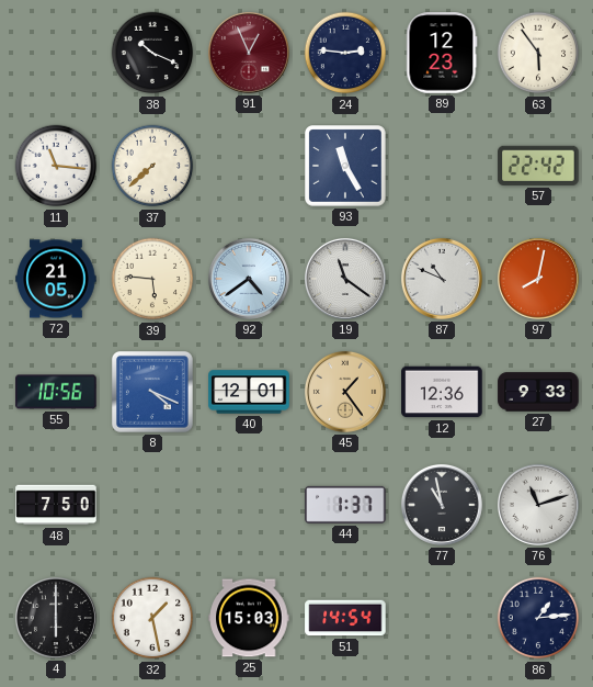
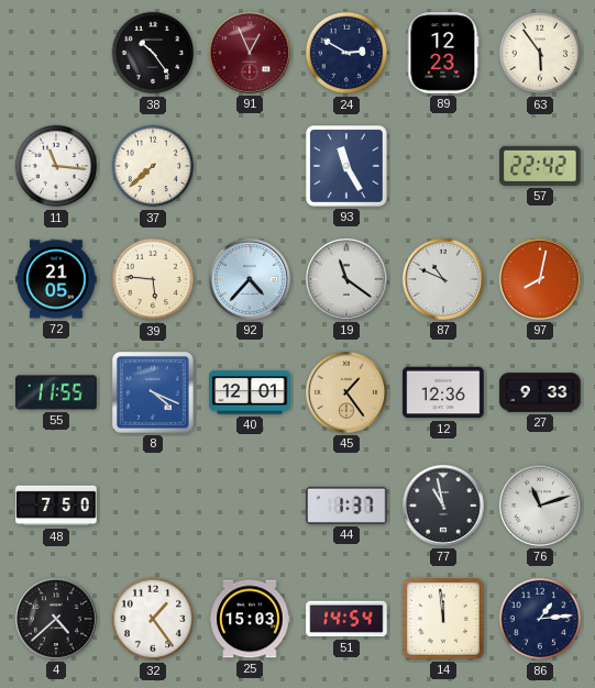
38: 10:19 -> 10:24
24: 2:46 -> 2:50
92: 4:39 -> 4:37
55: 10:56 -> 11:55
4: 6:00 -> 4:38
32: 1:28 -> 1:24
14: none -> 11:59
